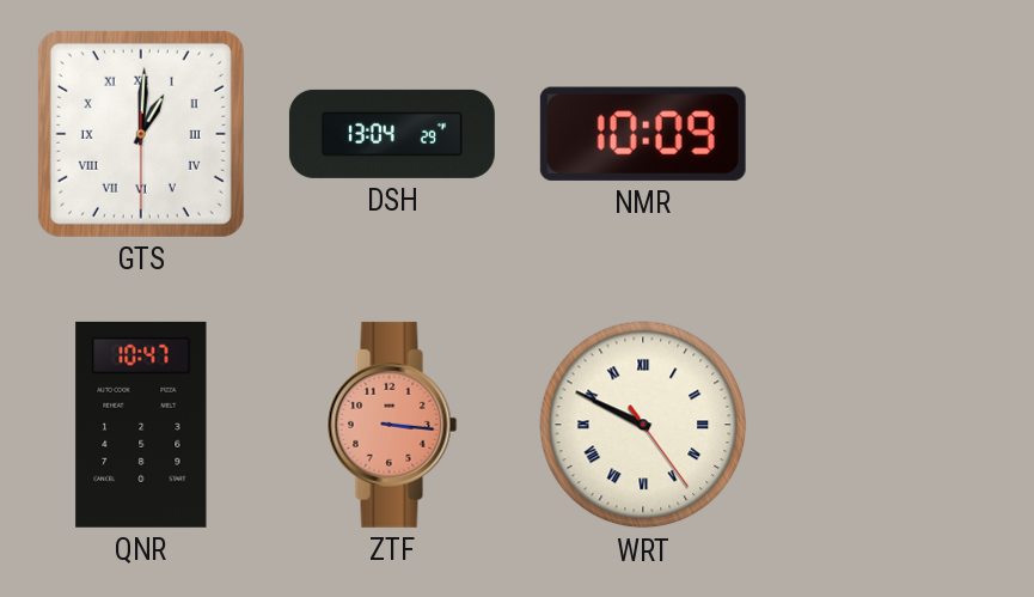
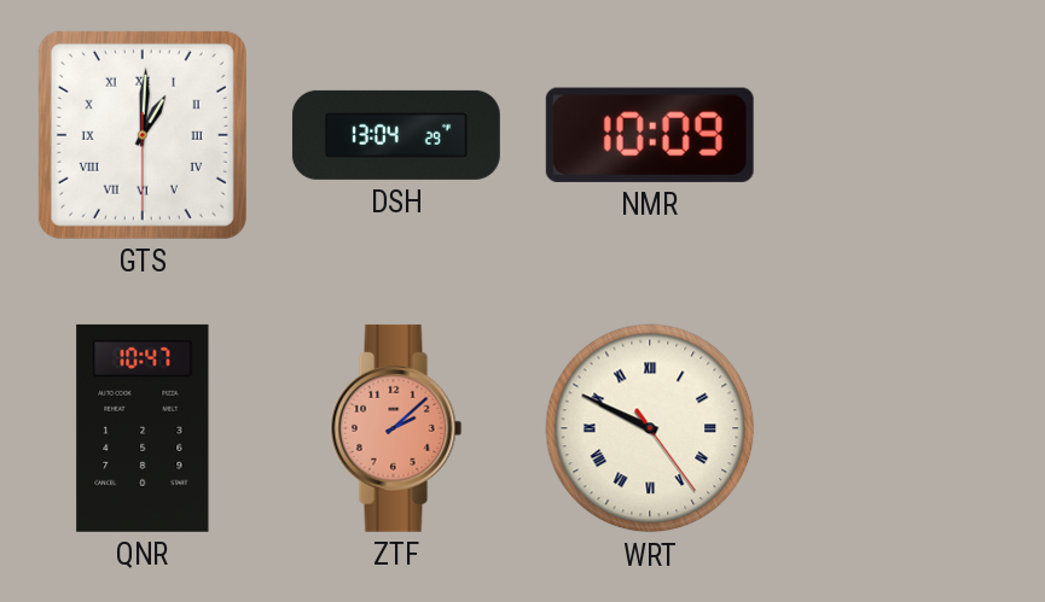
ZTF: 3:16 -> 2:08
